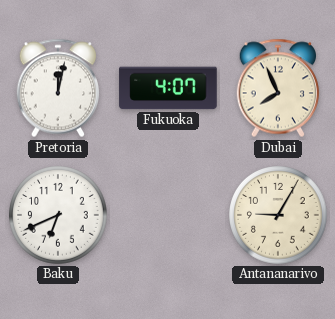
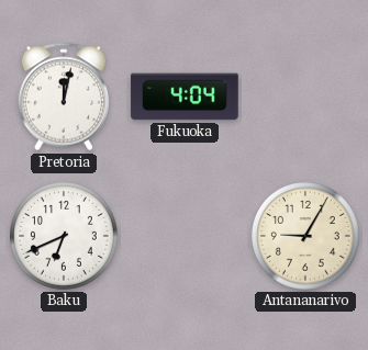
Fukuoka: 4:07 -> 4:04
Dubai: 7:56 -> none
